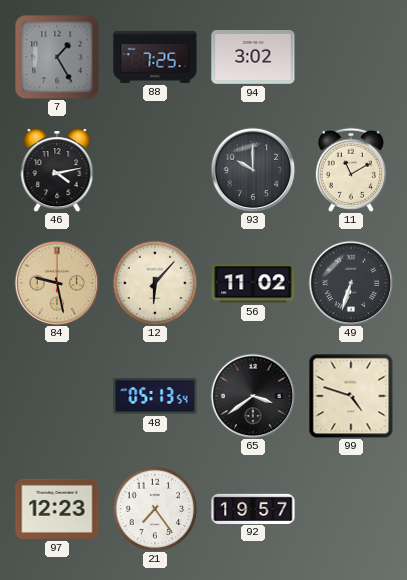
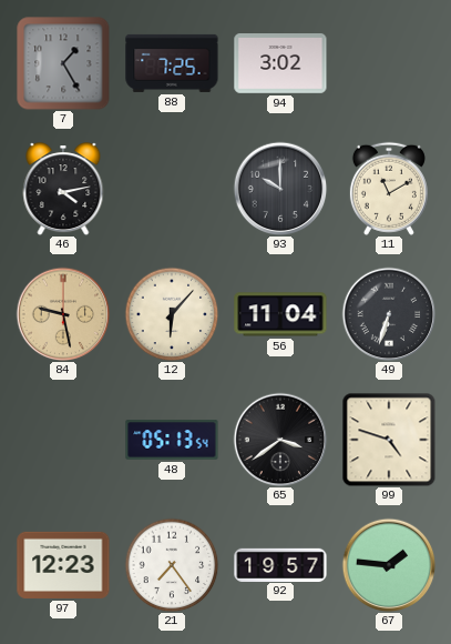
56: 11:02 -> 11:04
67: none -> 1:46
